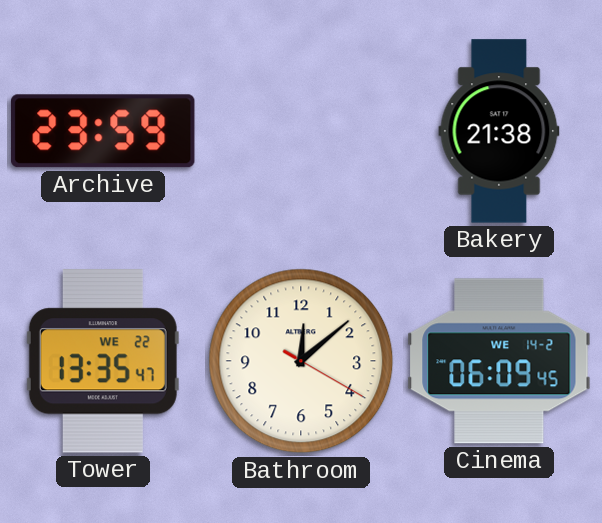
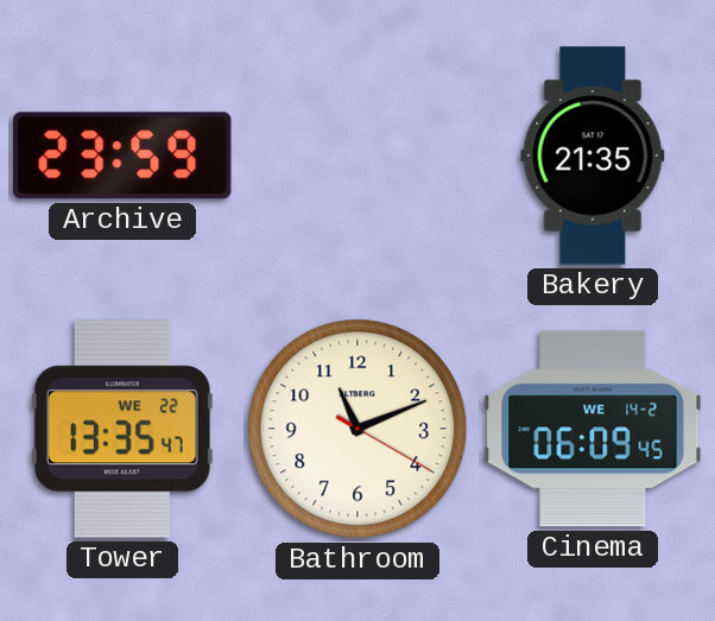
Bakery: 21:38 -> 21:35
Bathroom: 12:08 -> 11:11
